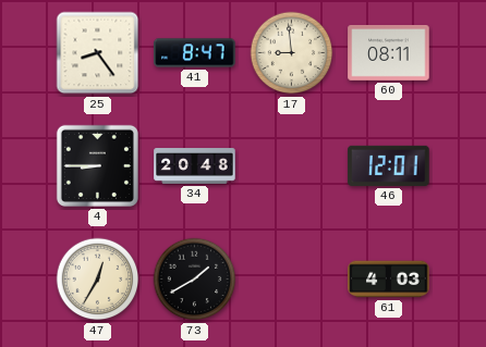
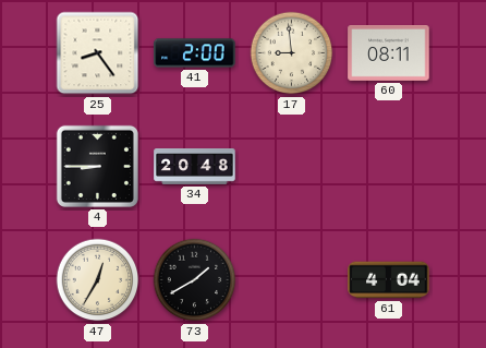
41: 8:47 -> 2:00
46: 12:01 -> none
61: 4:03 -> 4:04
